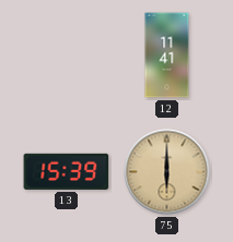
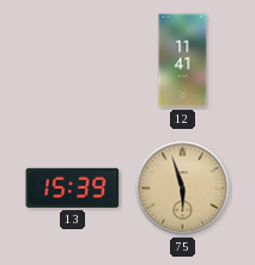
75: 6:00 -> 5:57
